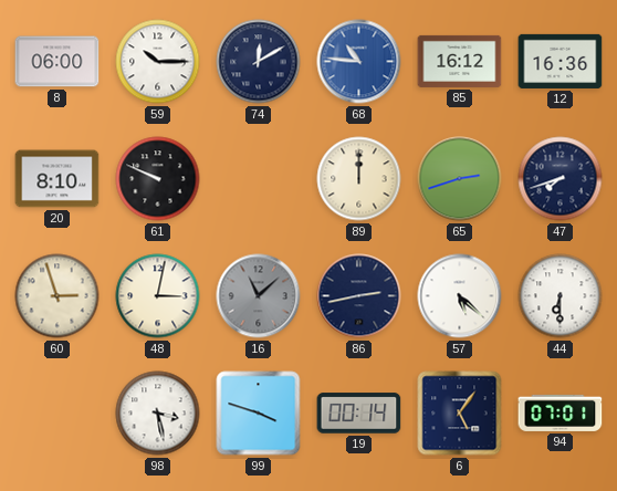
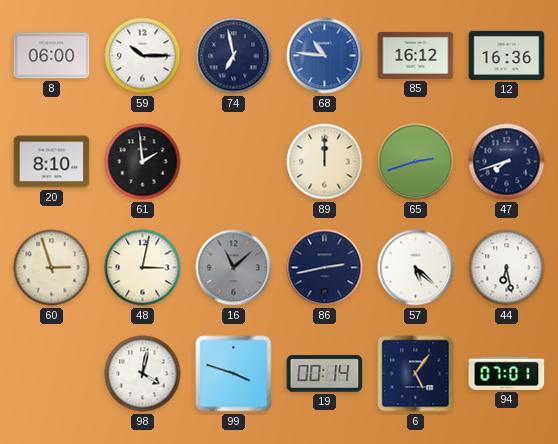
74: 12:10 -> 6:58
61: 9:49 -> 1:59
44: 6:30 -> 6:28
98: 3:28 -> 4:02
